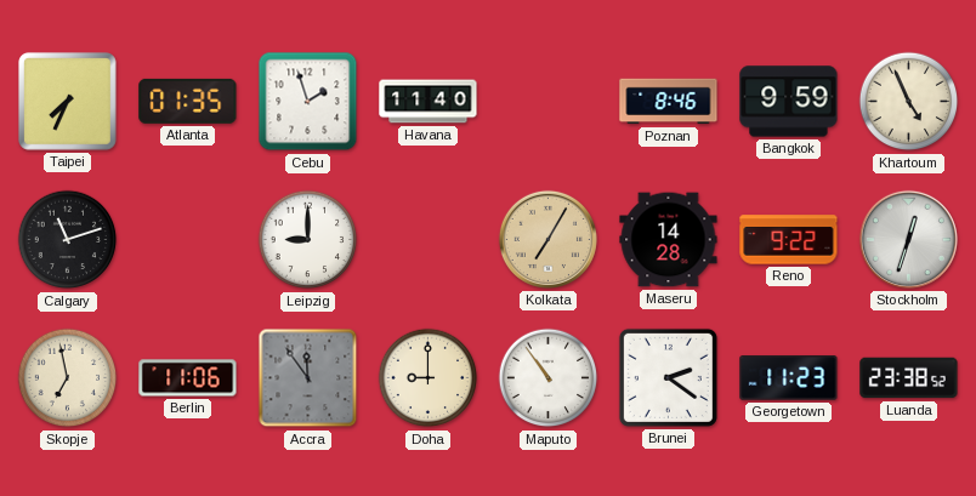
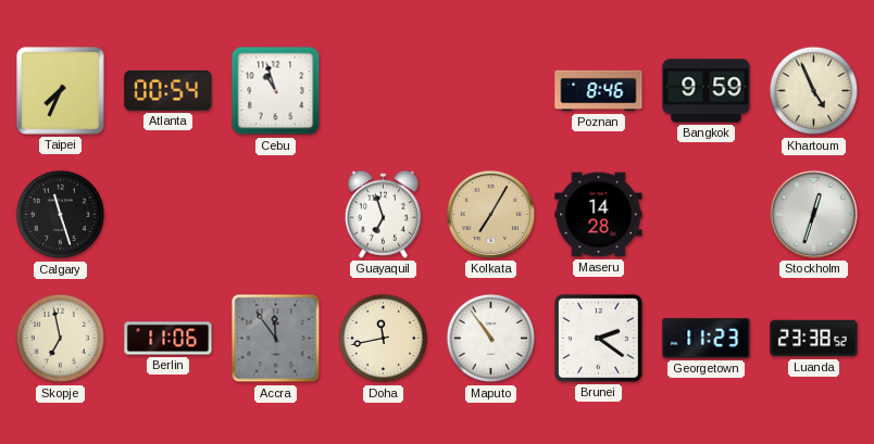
Atlanta: 01:35 -> 00:54
Cebu: 1:57 -> 10:57
Havana: 11:40 -> none
Calgary: 11:12 -> 11:27
Leipzig: 9:00 -> none
Guayaquil: none -> 6:57
Reno: 9:22 -> none
Doha: 9:00 -> 11:43
